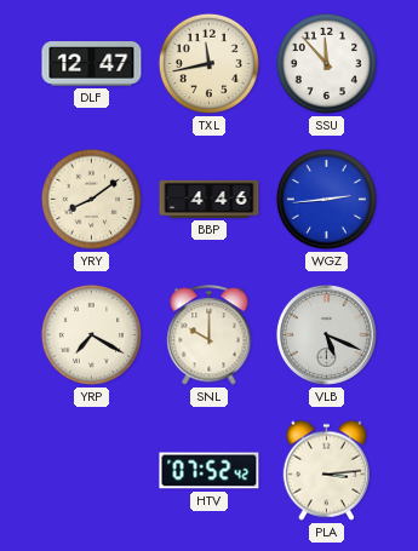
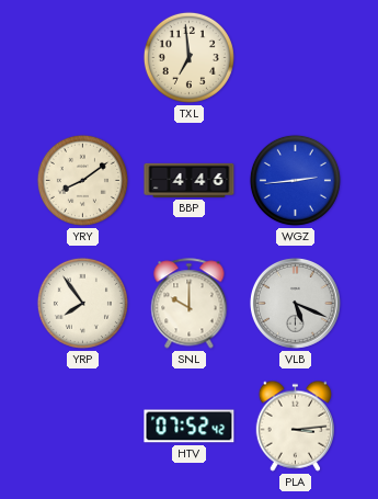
DLF: 12:47 -> none
TXL: 11:43 -> 6:59
SSU: 11:53 -> none
YRP: 7:20 -> 7:54
